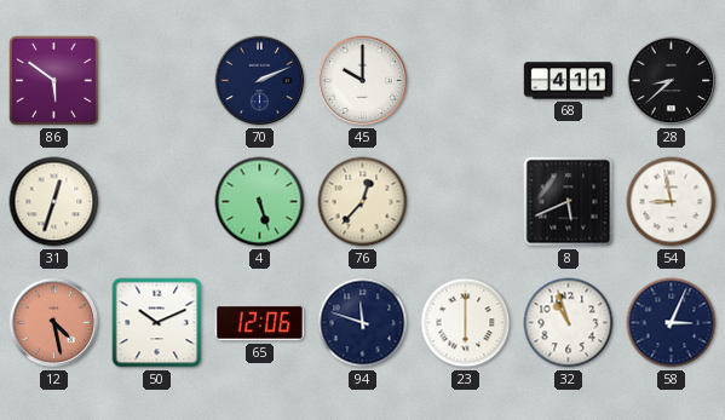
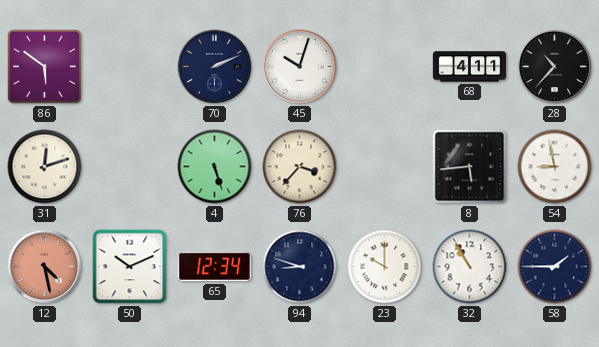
45: 10:00 -> 10:03
28: 8:38 -> 10:37
31: 12:33 -> 12:12
76: 12:37 -> 3:37
8: 5:41 -> 5:44
65: 12:06 -> 12:34
94: 11:48 -> 8:48
23: 6:00 -> 10:00
32: 10:57 -> 10:55
58: 3:04 -> 1:45
